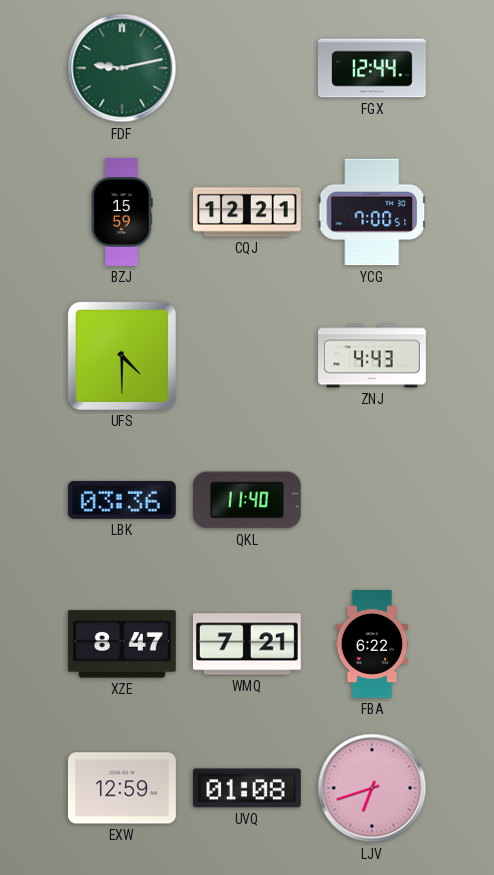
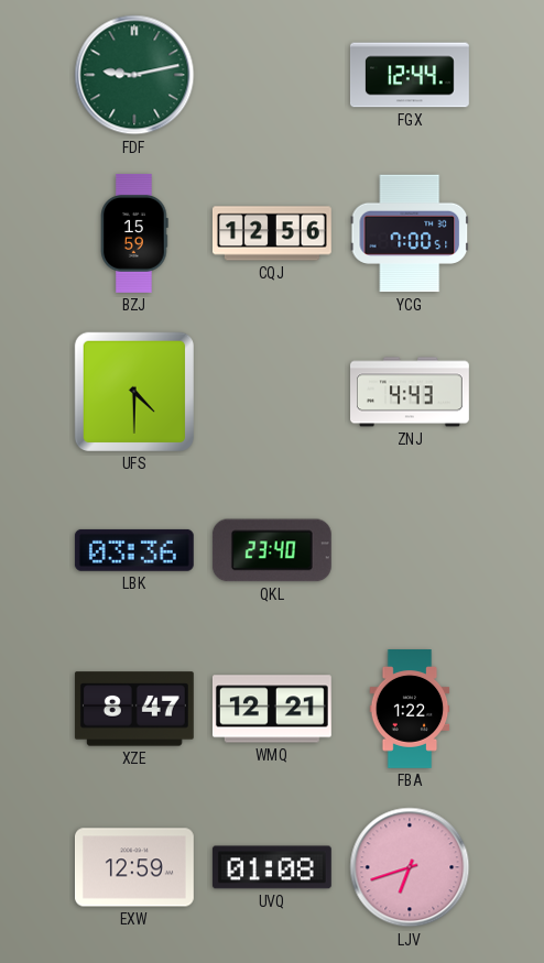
CQJ: 12:21 -> 12:56
QKL: 11:40 -> 23:40
WMQ: 7:21 -> 12:21
FBA: 6:22 -> 1:22
